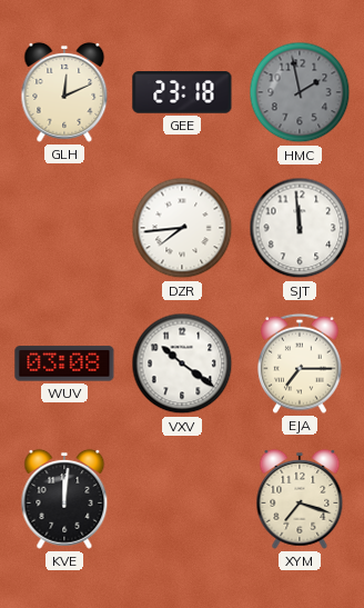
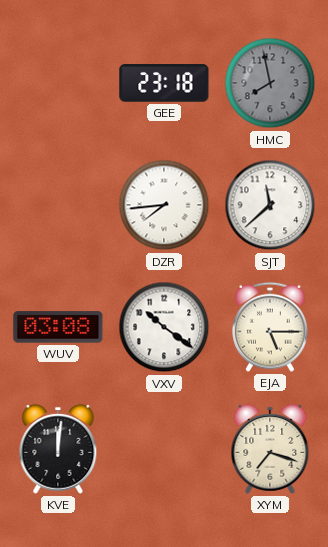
GLH: 12:11 -> none
HMC: 1:58 -> 7:58
SJT: 11:59 -> 11:38
EJA: 7:15 -> 5:15
